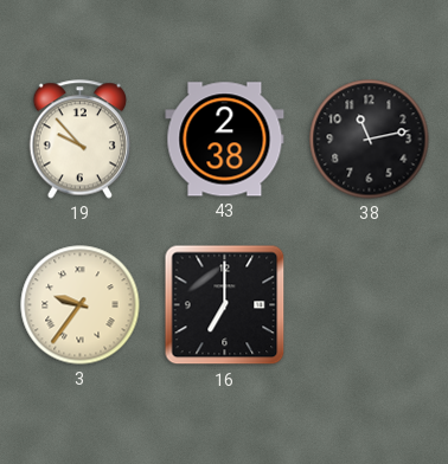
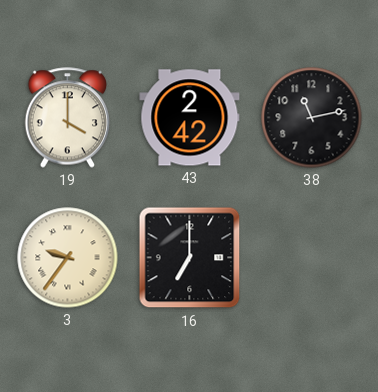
19: 9:53 -> 4:00
43: 2:38 -> 2:42
